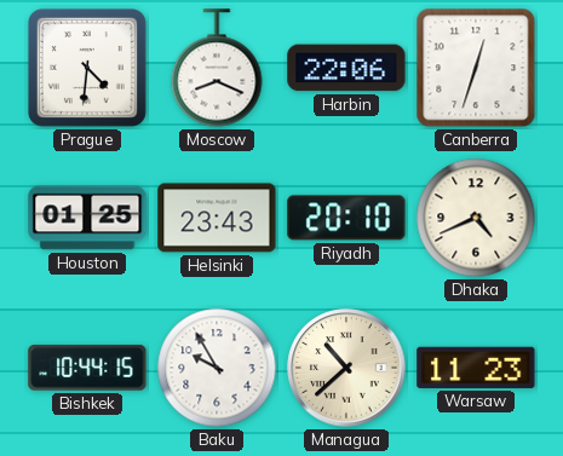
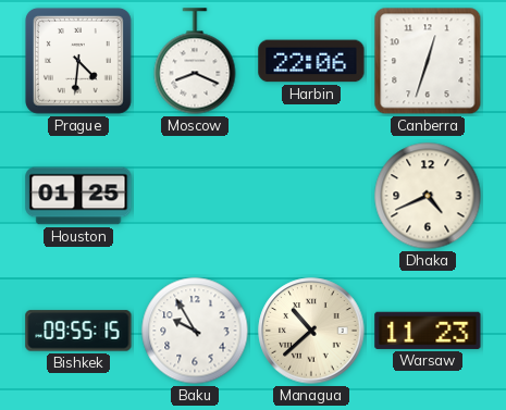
Helsinki: 23:43 -> none
Riyadh: 20:10 -> none
Bishkek: 10:44 -> 09:55
